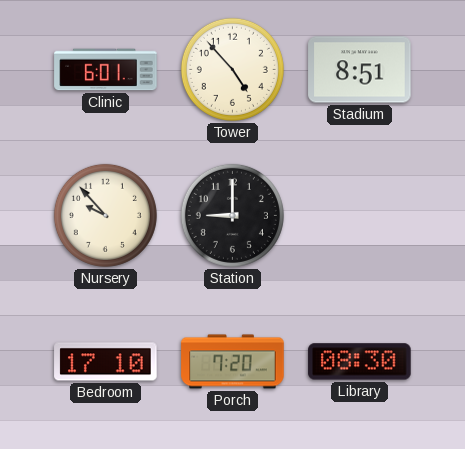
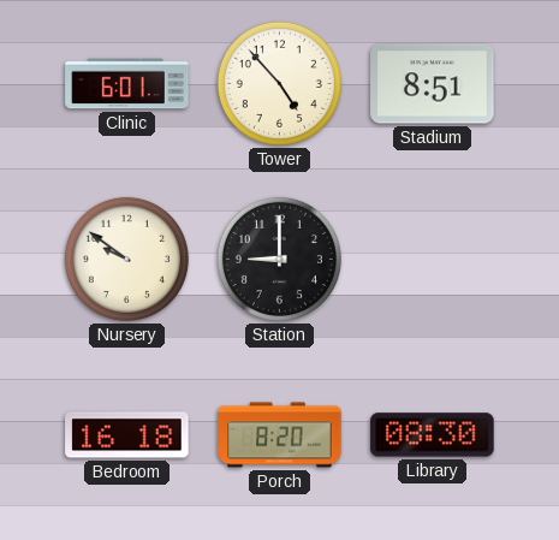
Nursery: 9:53 -> 9:51
Bedroom: 17:10 -> 16:18
Porch: 7:20 -> 8:20
